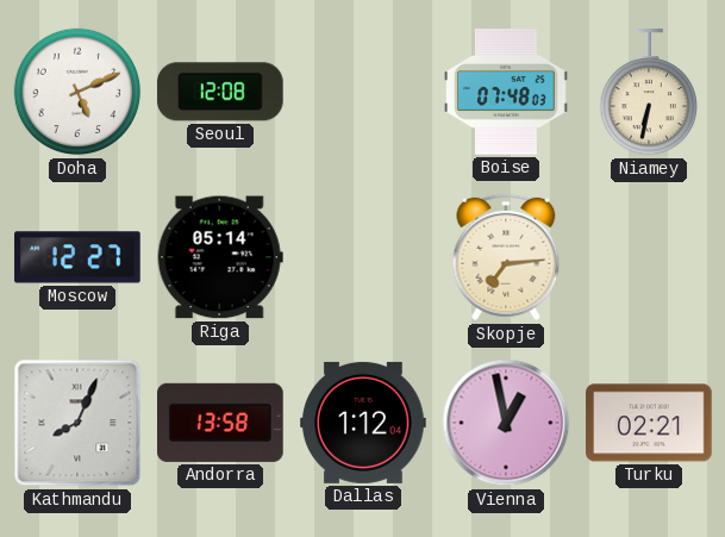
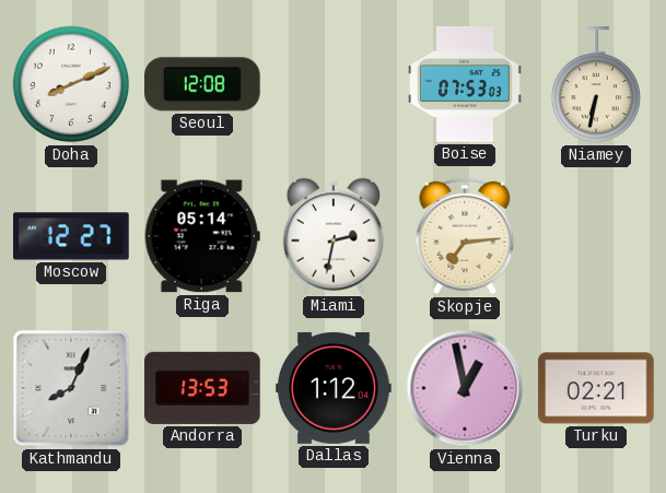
Doha: 5:11 -> 8:11
Boise: 07:48 -> 07:53
Miami: none -> 2:32
Andorra: 13:58 -> 13:53
